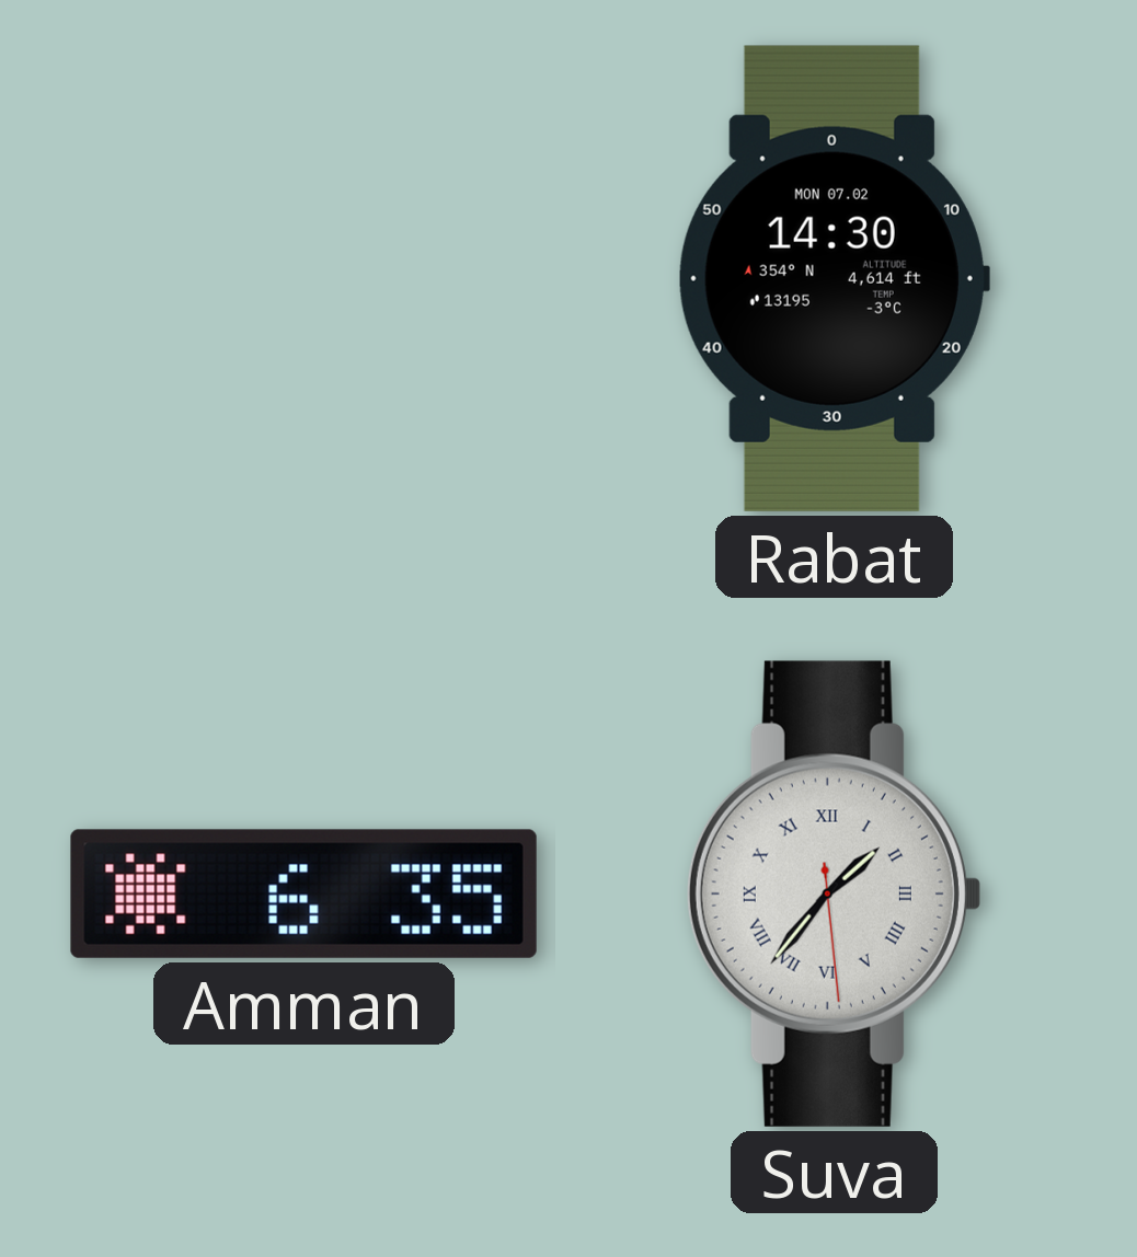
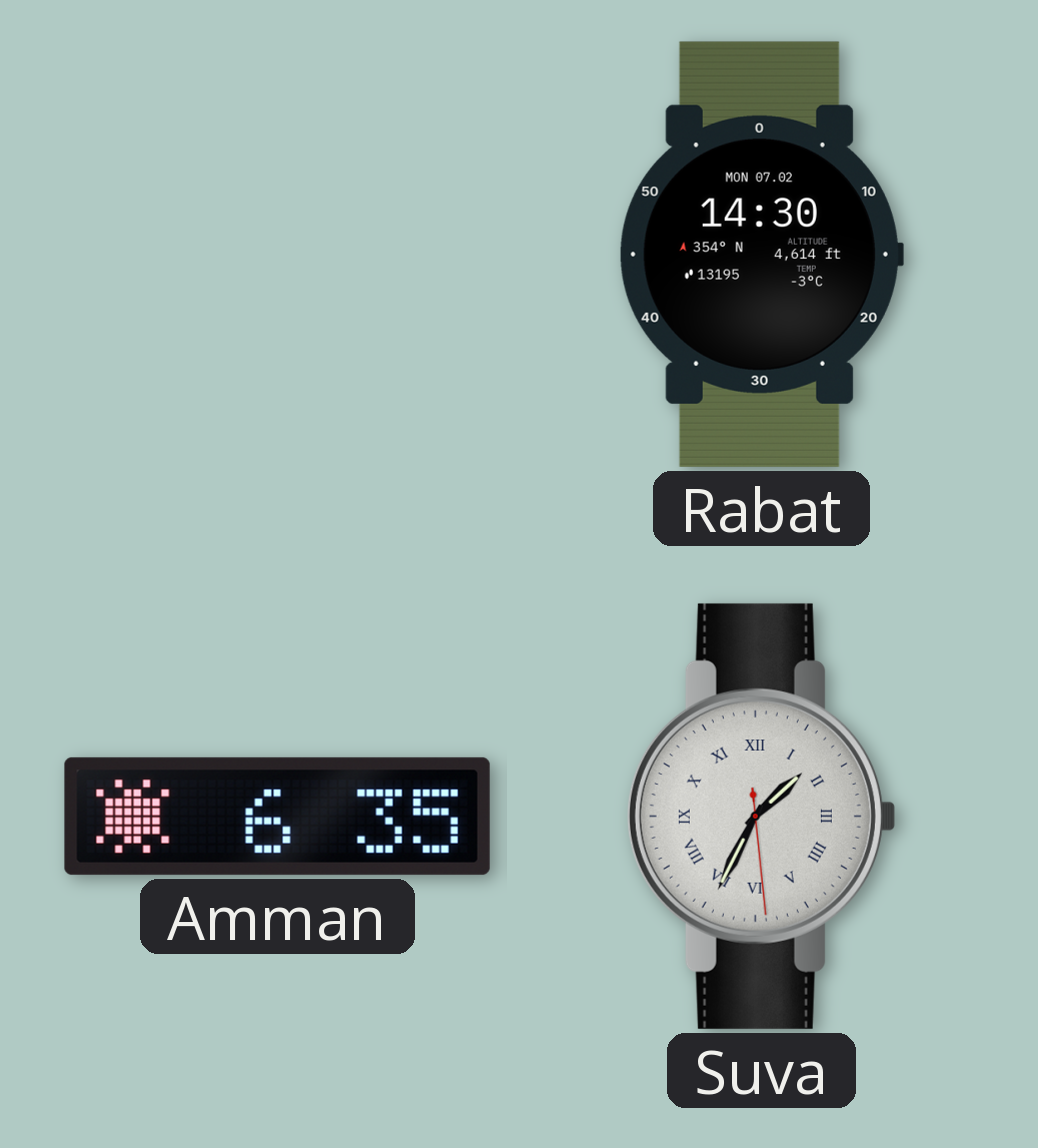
Suva: 1:36 -> 1:34
